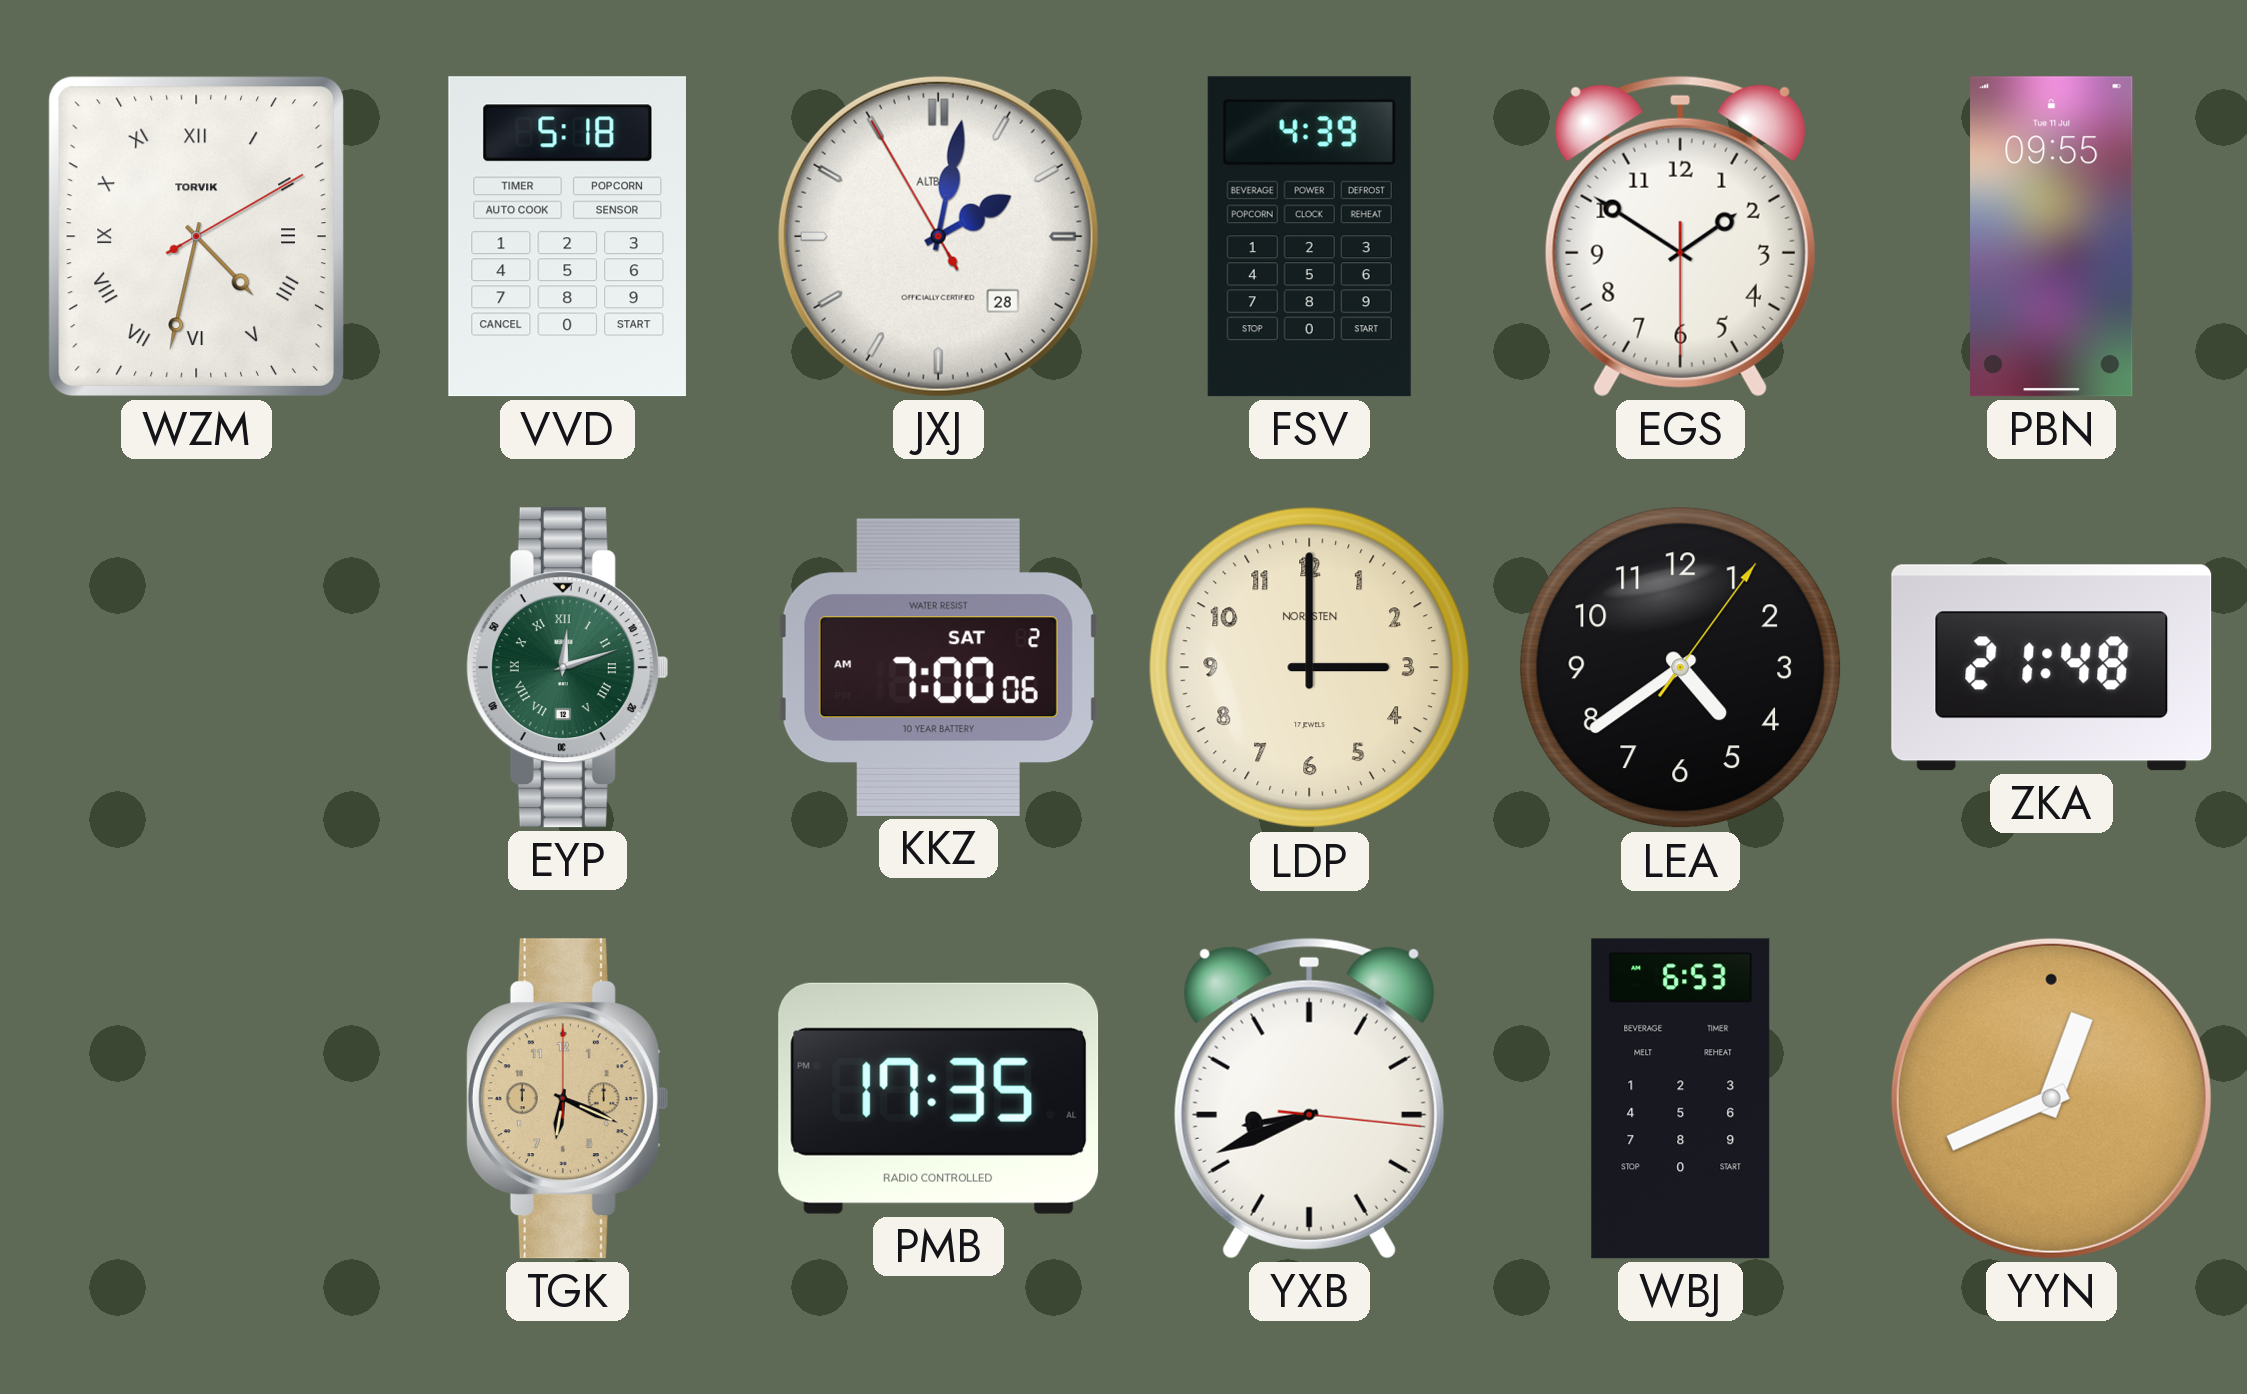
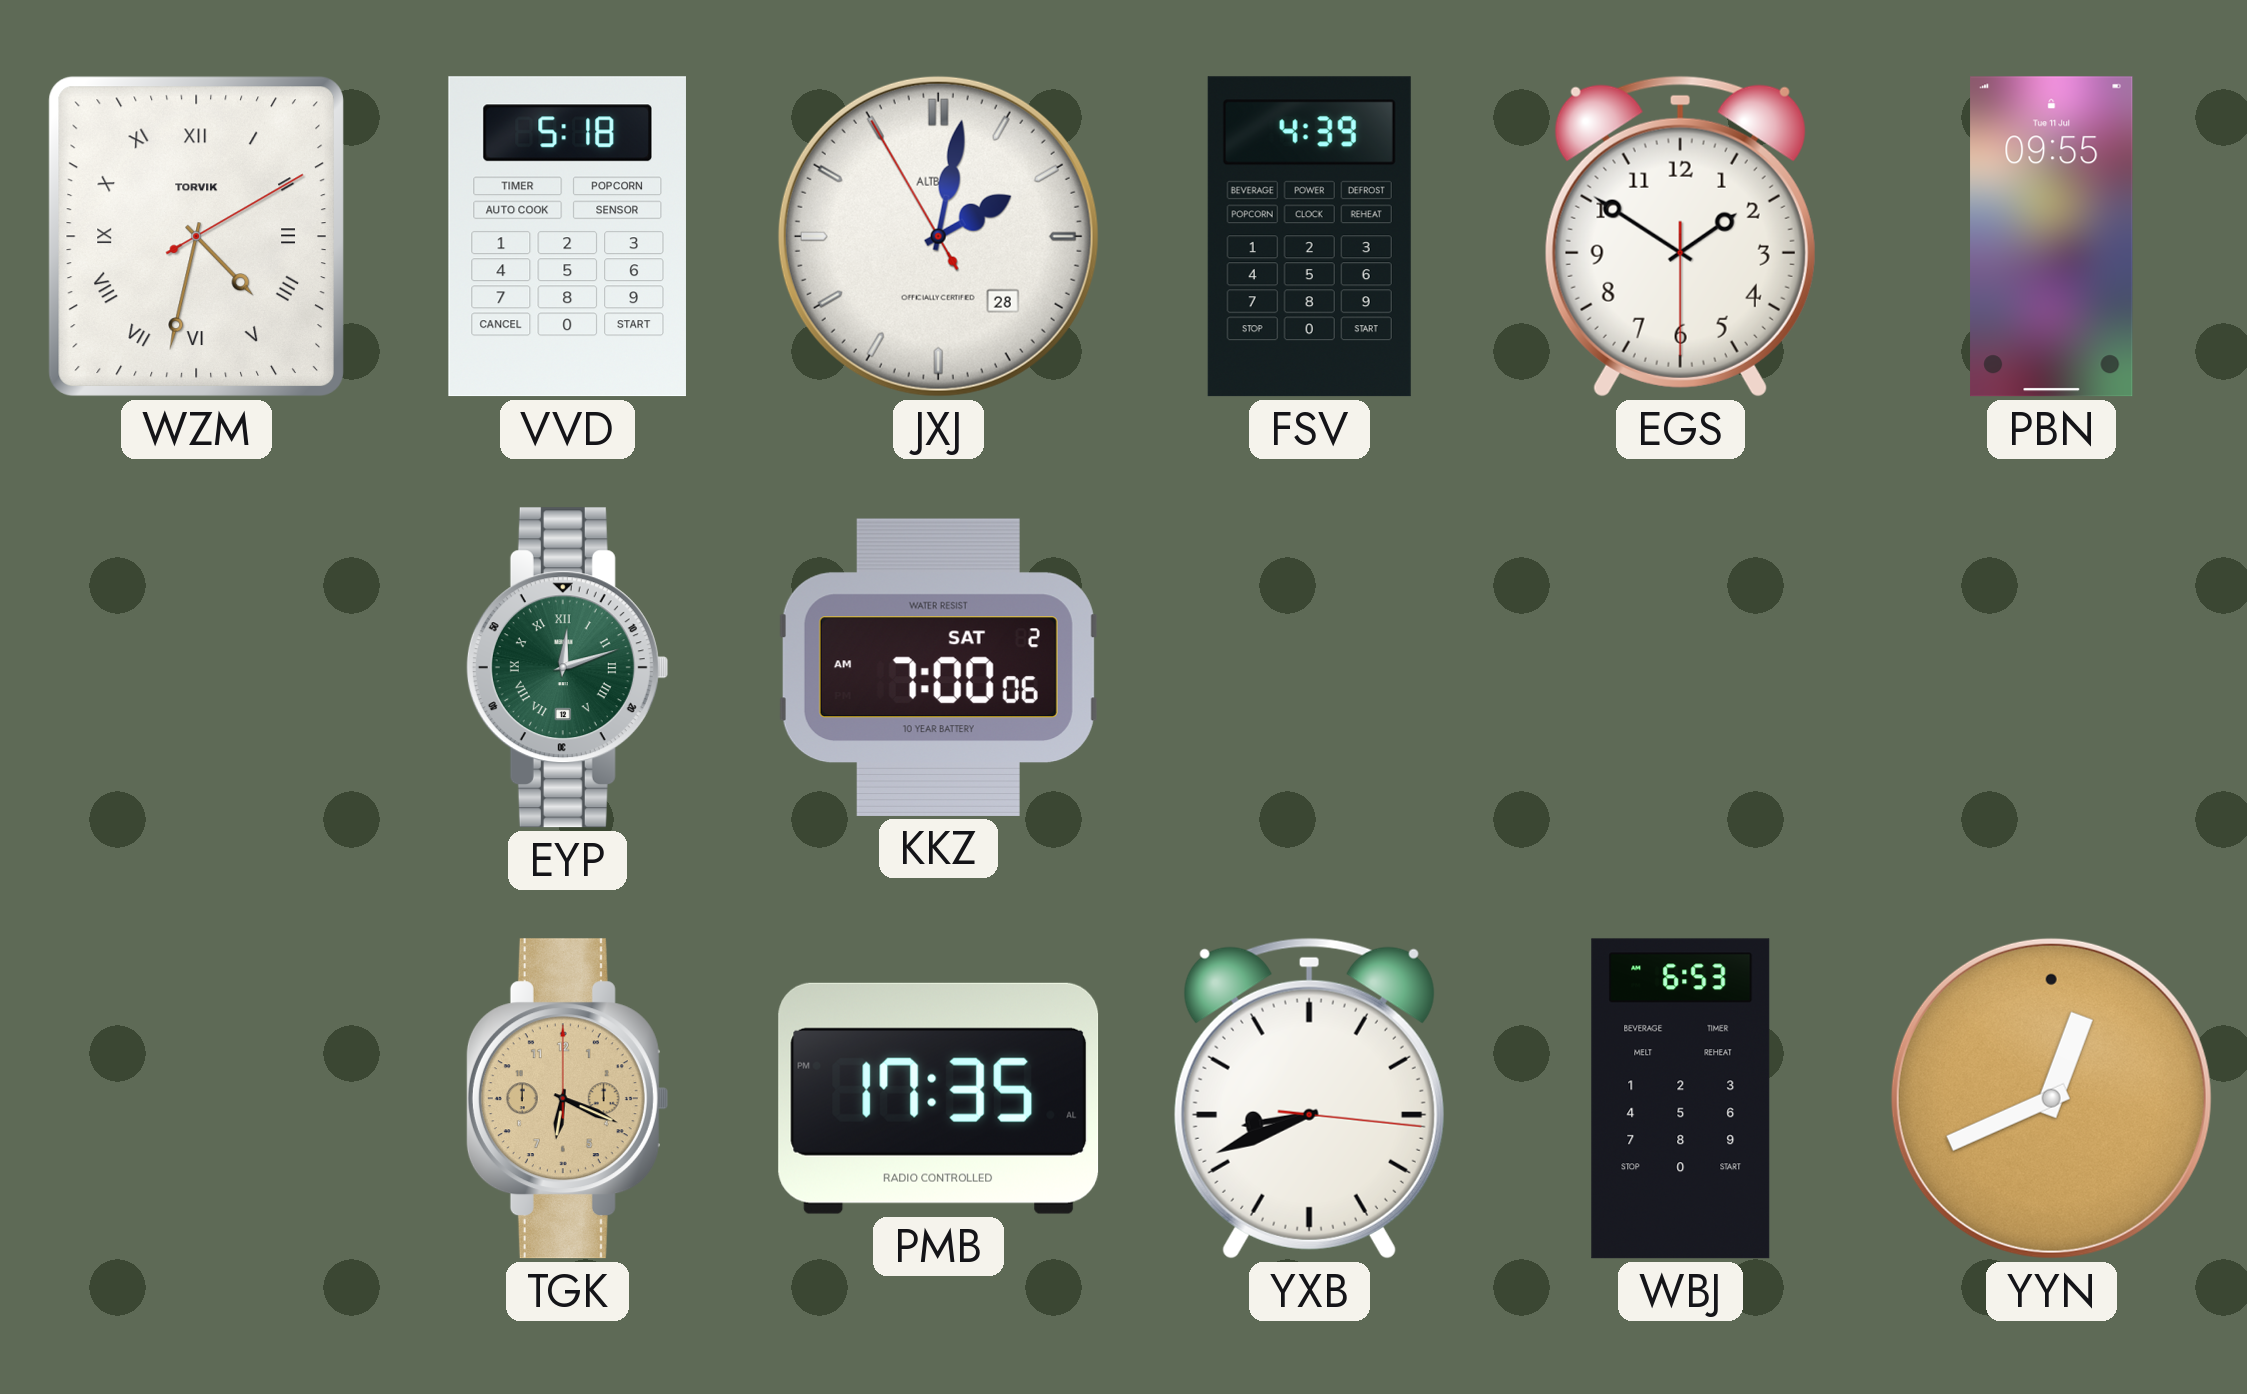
LDP: 3:00 -> none
LEA: 4:39 -> none
ZKA: 21:48 -> none
